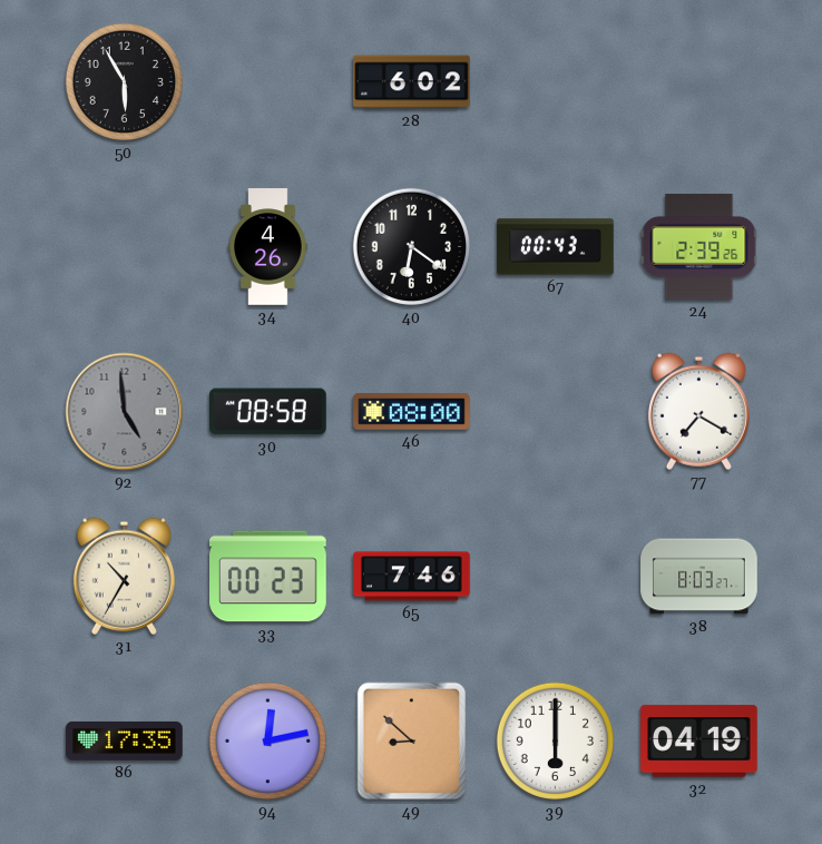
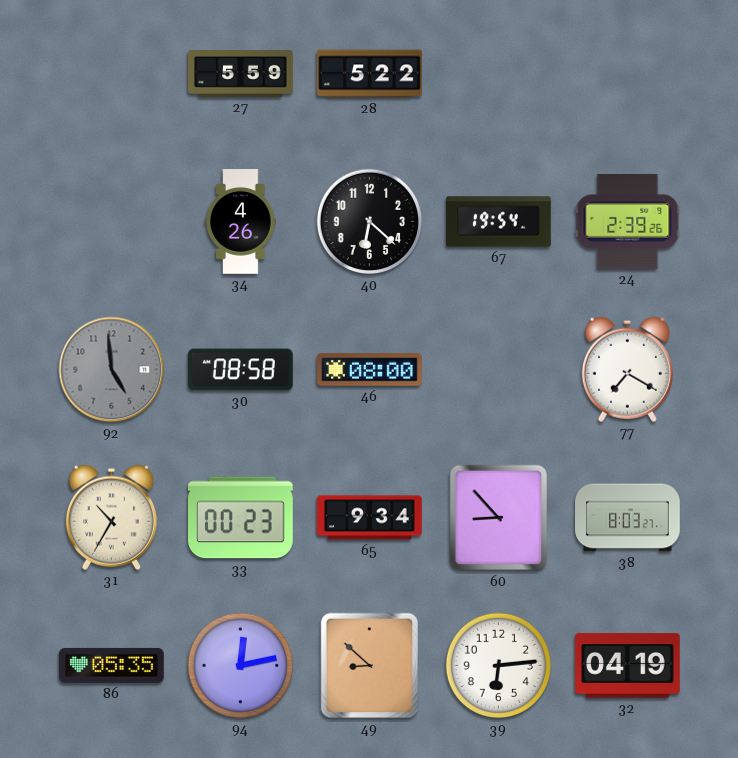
50: 5:55 -> none
27: none -> 5:59
28: 6:02 -> 5:22
40: 6:21 -> 6:22
67: 00:43 -> 19:54
65: 7:46 -> 9:34
60: none -> 8:53
86: 17:35 -> 05:35
39: 6:00 -> 6:14
